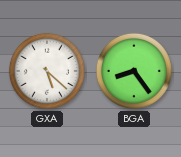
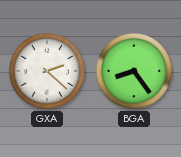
GXA: 5:22 -> 2:22
